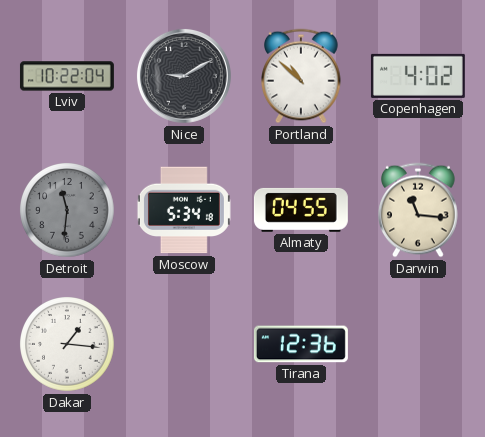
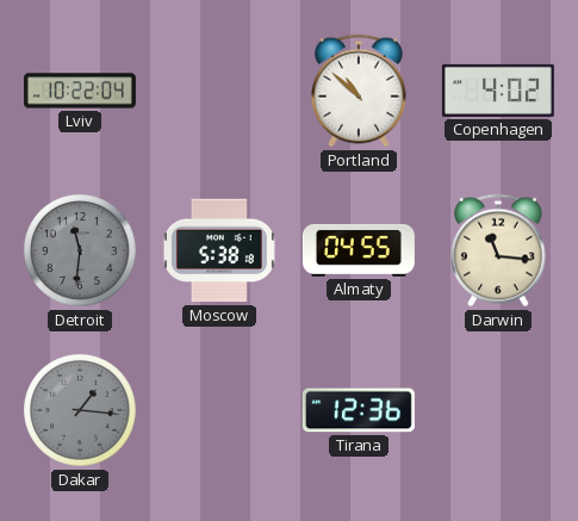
Nice: 9:10 -> none
Moscow: 5:34 -> 5:38
Dakar dial: white -> grey
